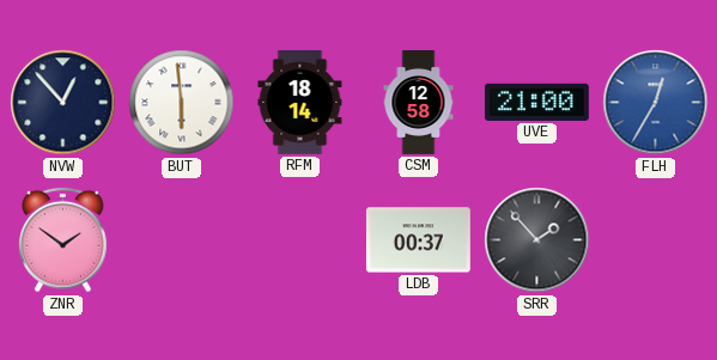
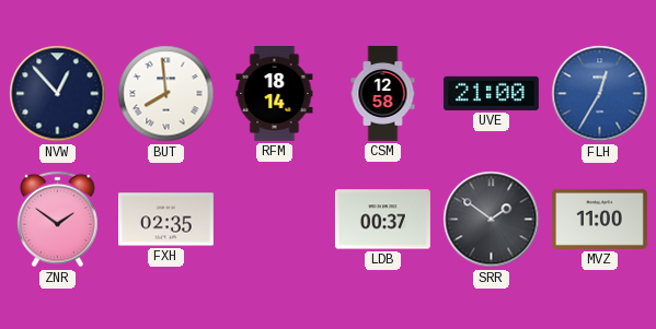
BUT: 5:59 -> 7:59
FXH: none -> 02:35
SRR: 1:53 -> 1:51
MVZ: none -> 11:00
